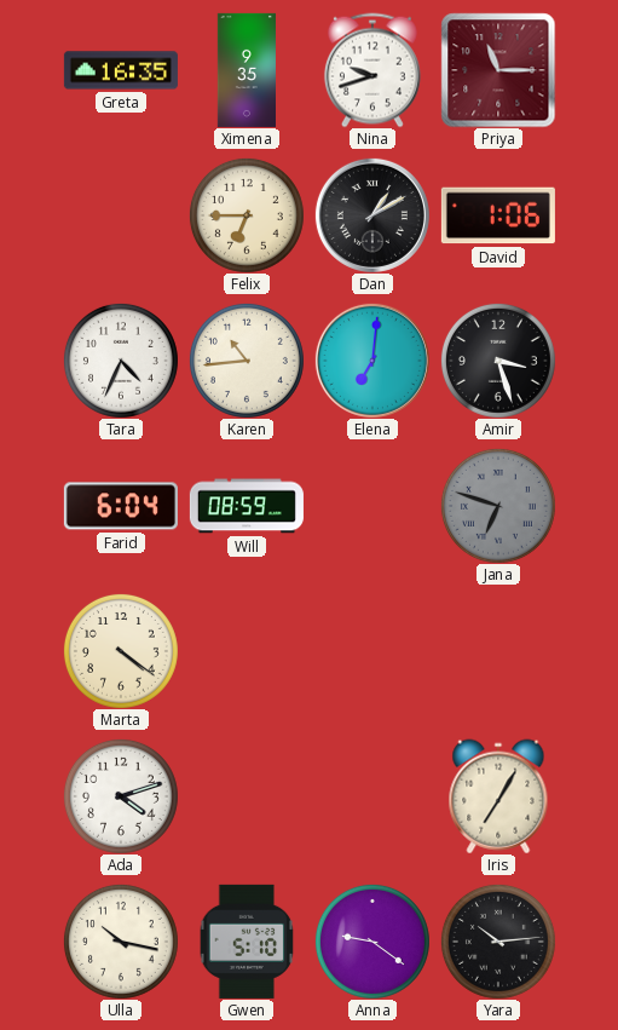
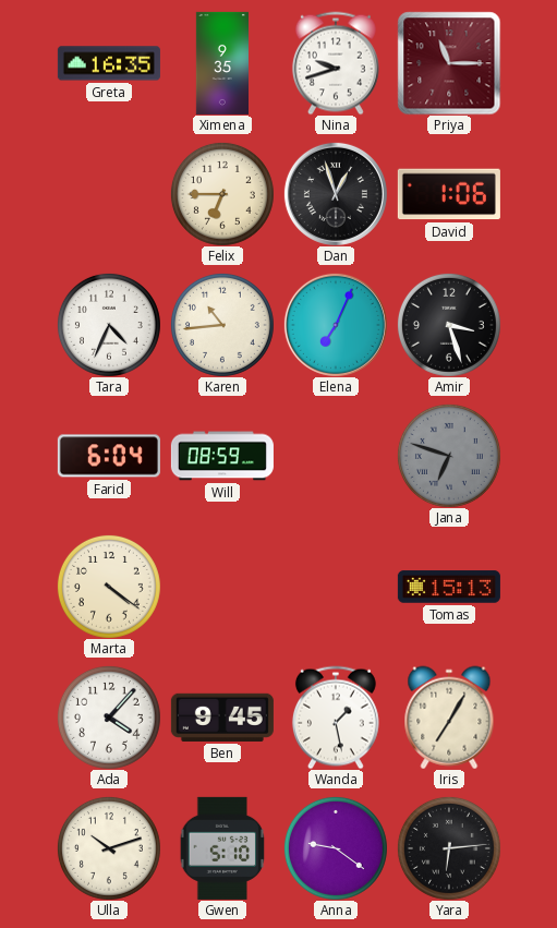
Dan: 1:10 -> 12:57
Elena: 7:01 -> 7:04
Tomas: none -> 15:13
Ada: 4:12 -> 4:07
Ben: none -> 9:45
Wanda: none -> 1:28
Ulla: 10:17 -> 10:12
Yara: 10:14 -> 6:14
